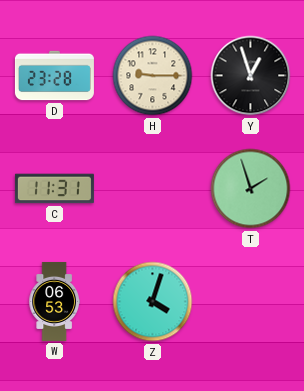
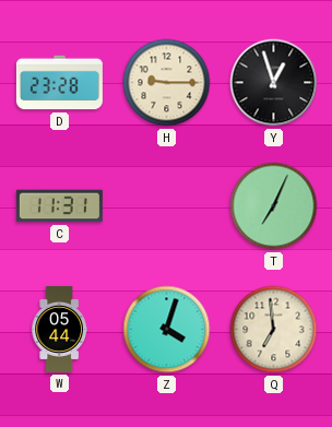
T: 1:57 -> 7:04
W: 06:53 -> 05:44
Q: none -> 6:59
